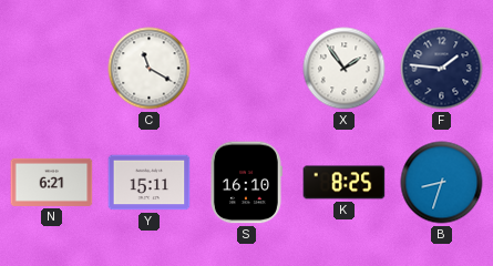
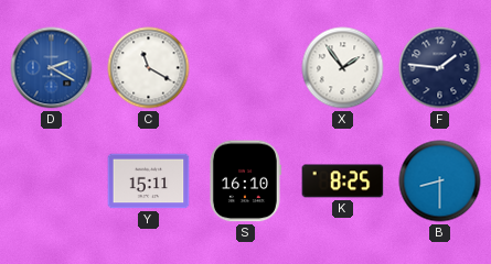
D: none -> 2:20
N: 6:21 -> none
B: 8:33 -> 8:30
